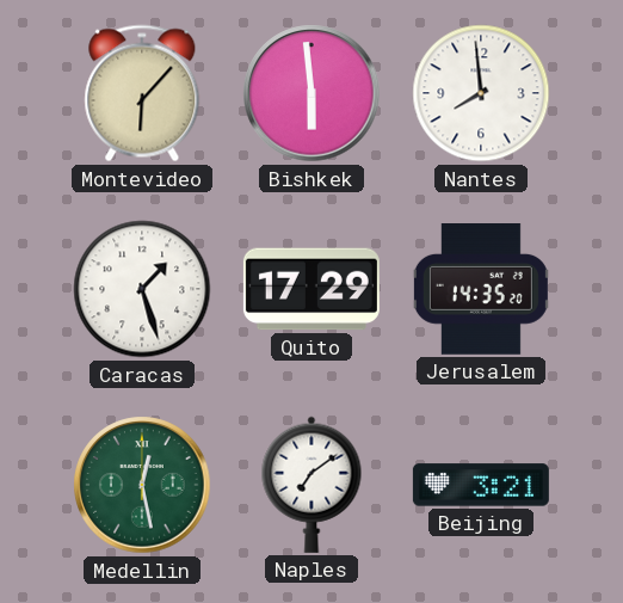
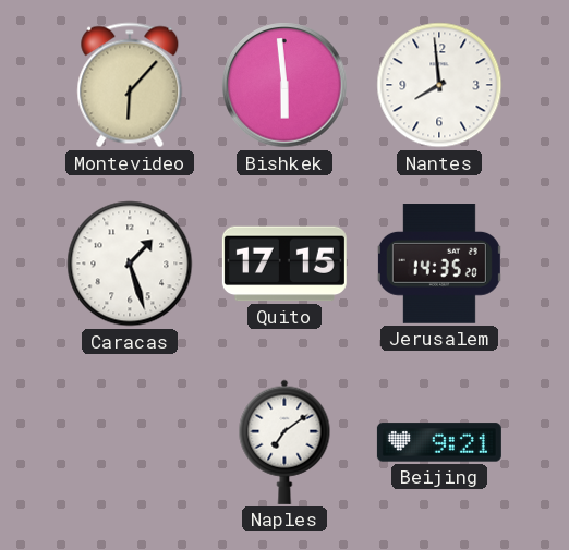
Quito: 17:29 -> 17:15
Medellin: 12:28 -> none
Beijing: 3:21 -> 9:21
